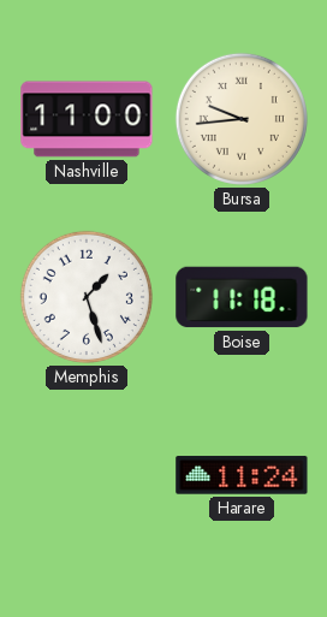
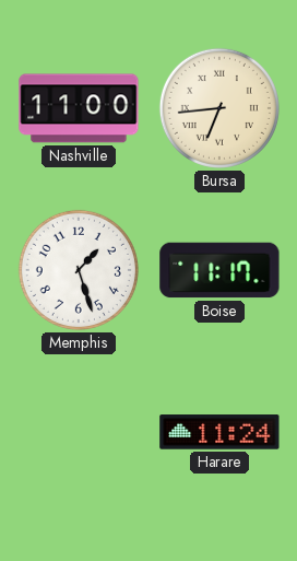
Bursa: 9:44 -> 6:44
Boise: 11:18 -> 11:17
